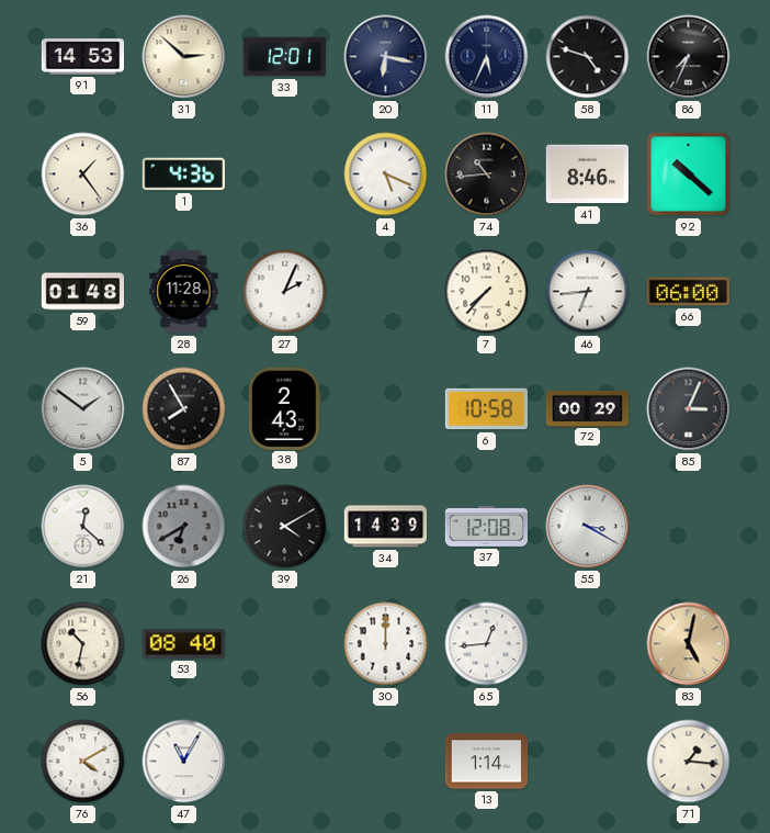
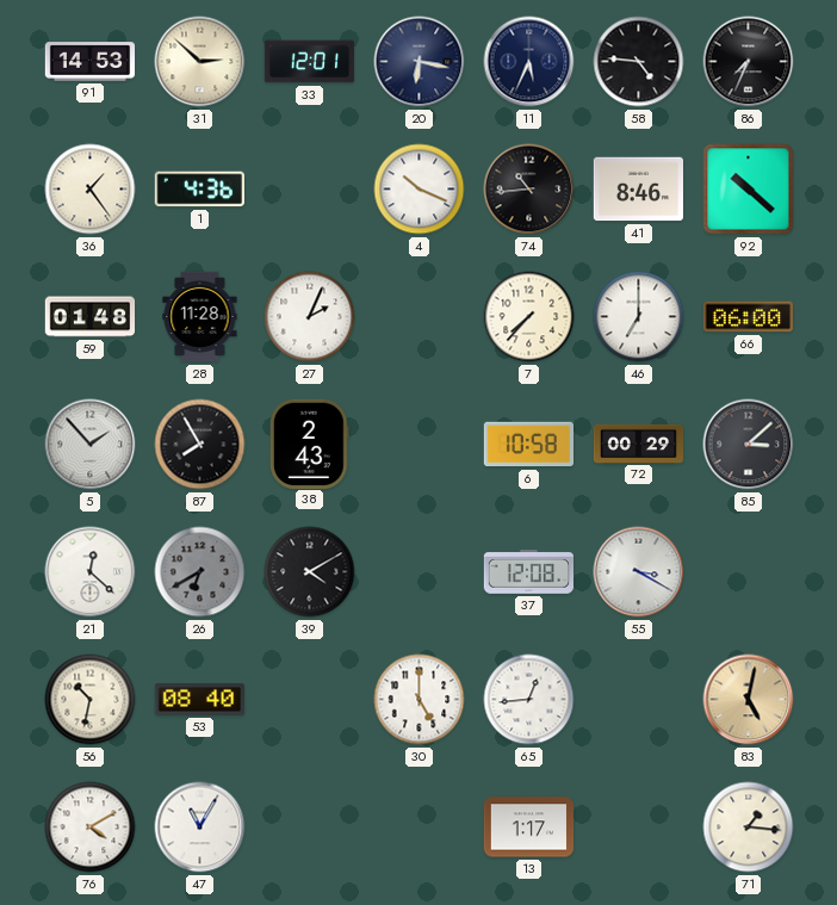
58: 4:48 -> 4:46
4: 5:19 -> 10:19
46: 6:44 -> 7:00
5: 1:51 -> 1:53
85: 3:04 -> 3:08
34: 14:39 -> none
30: 12:00 -> 5:00
13: 1:14 -> 1:17
